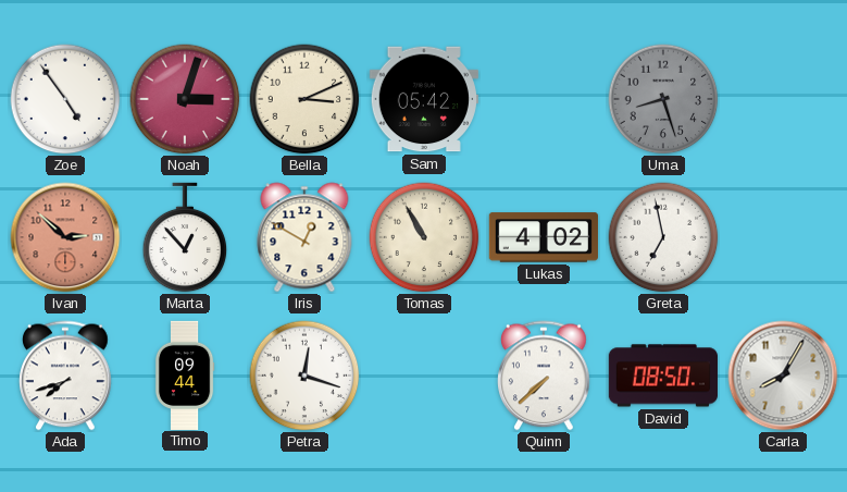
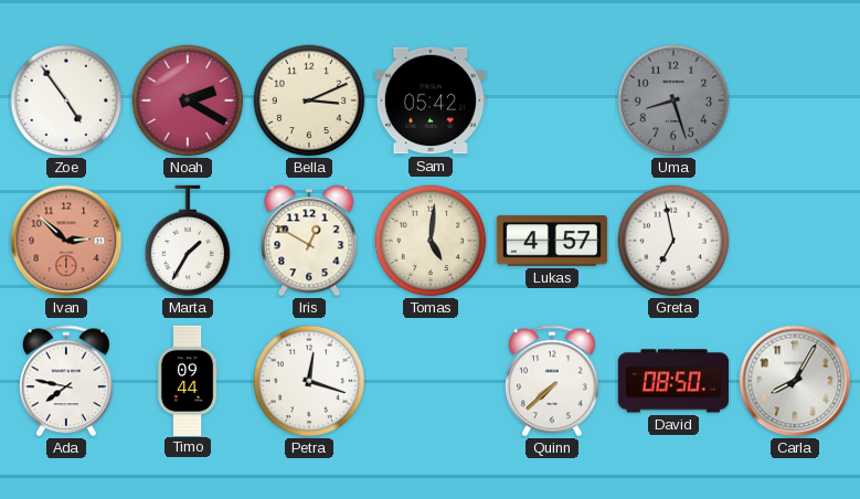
Noah: 3:03 -> 2:20
Marta: 12:53 -> 1:35
Tomas: 10:55 -> 5:01
Lukas: 4:02 -> 4:57
Ada: 7:42 -> 7:47
